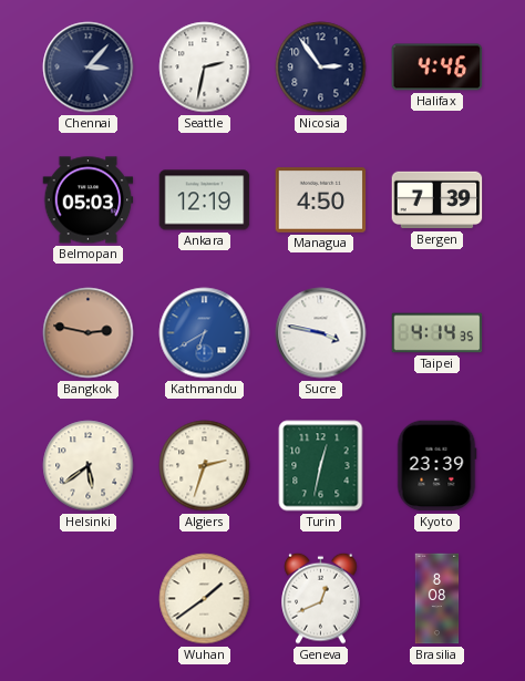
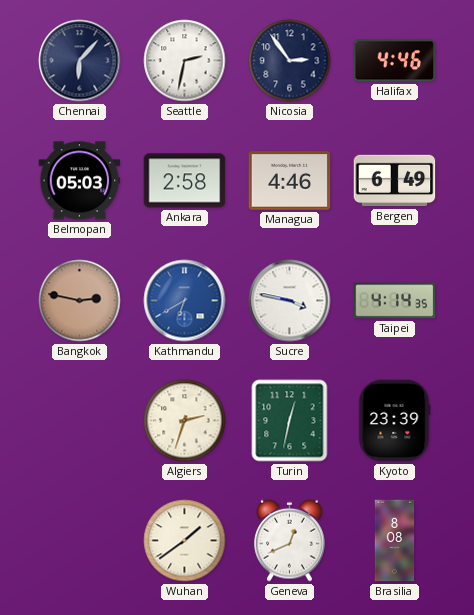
Chennai: 3:07 -> 6:07
Ankara: 12:19 -> 2:58
Managua: 4:50 -> 4:46
Bergen: 7:39 -> 6:49
Helsinki: 5:39 -> none
